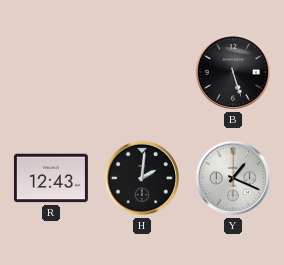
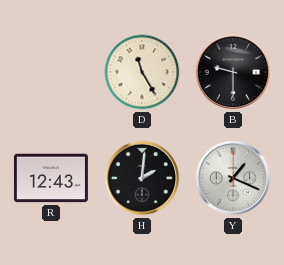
D: none -> 11:25
B: 5:27 -> 9:30
